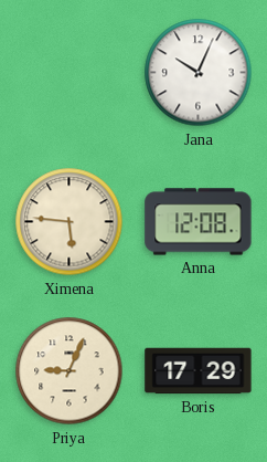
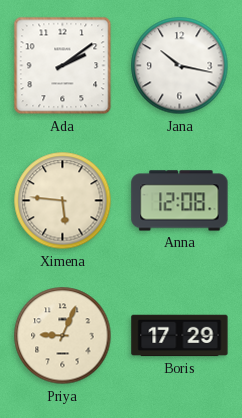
Ada: none -> 2:09
Jana: 10:04 -> 10:17
